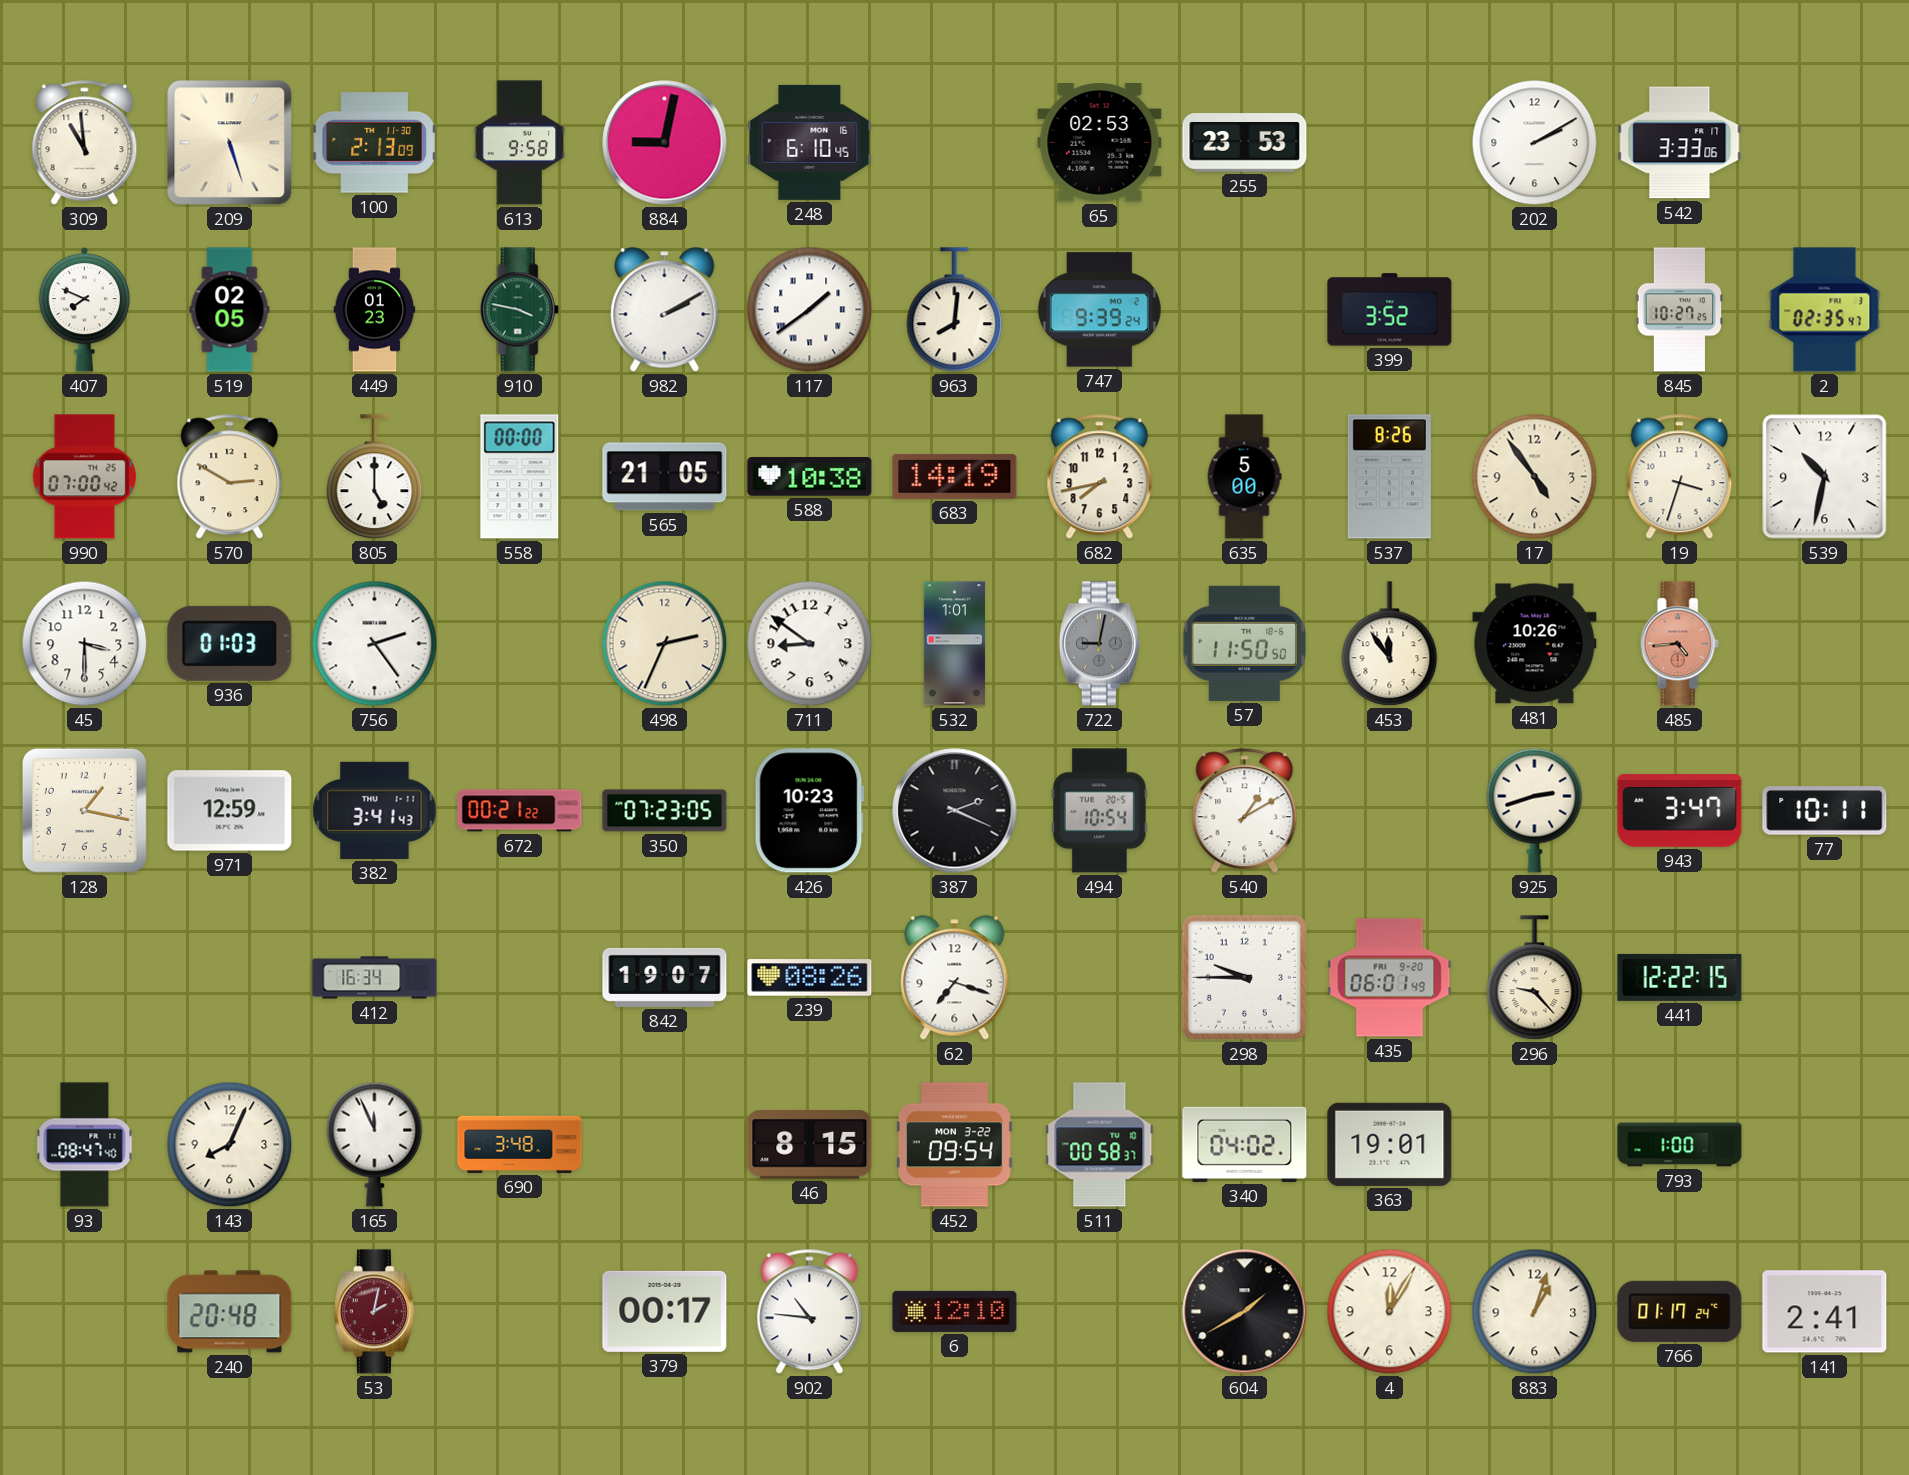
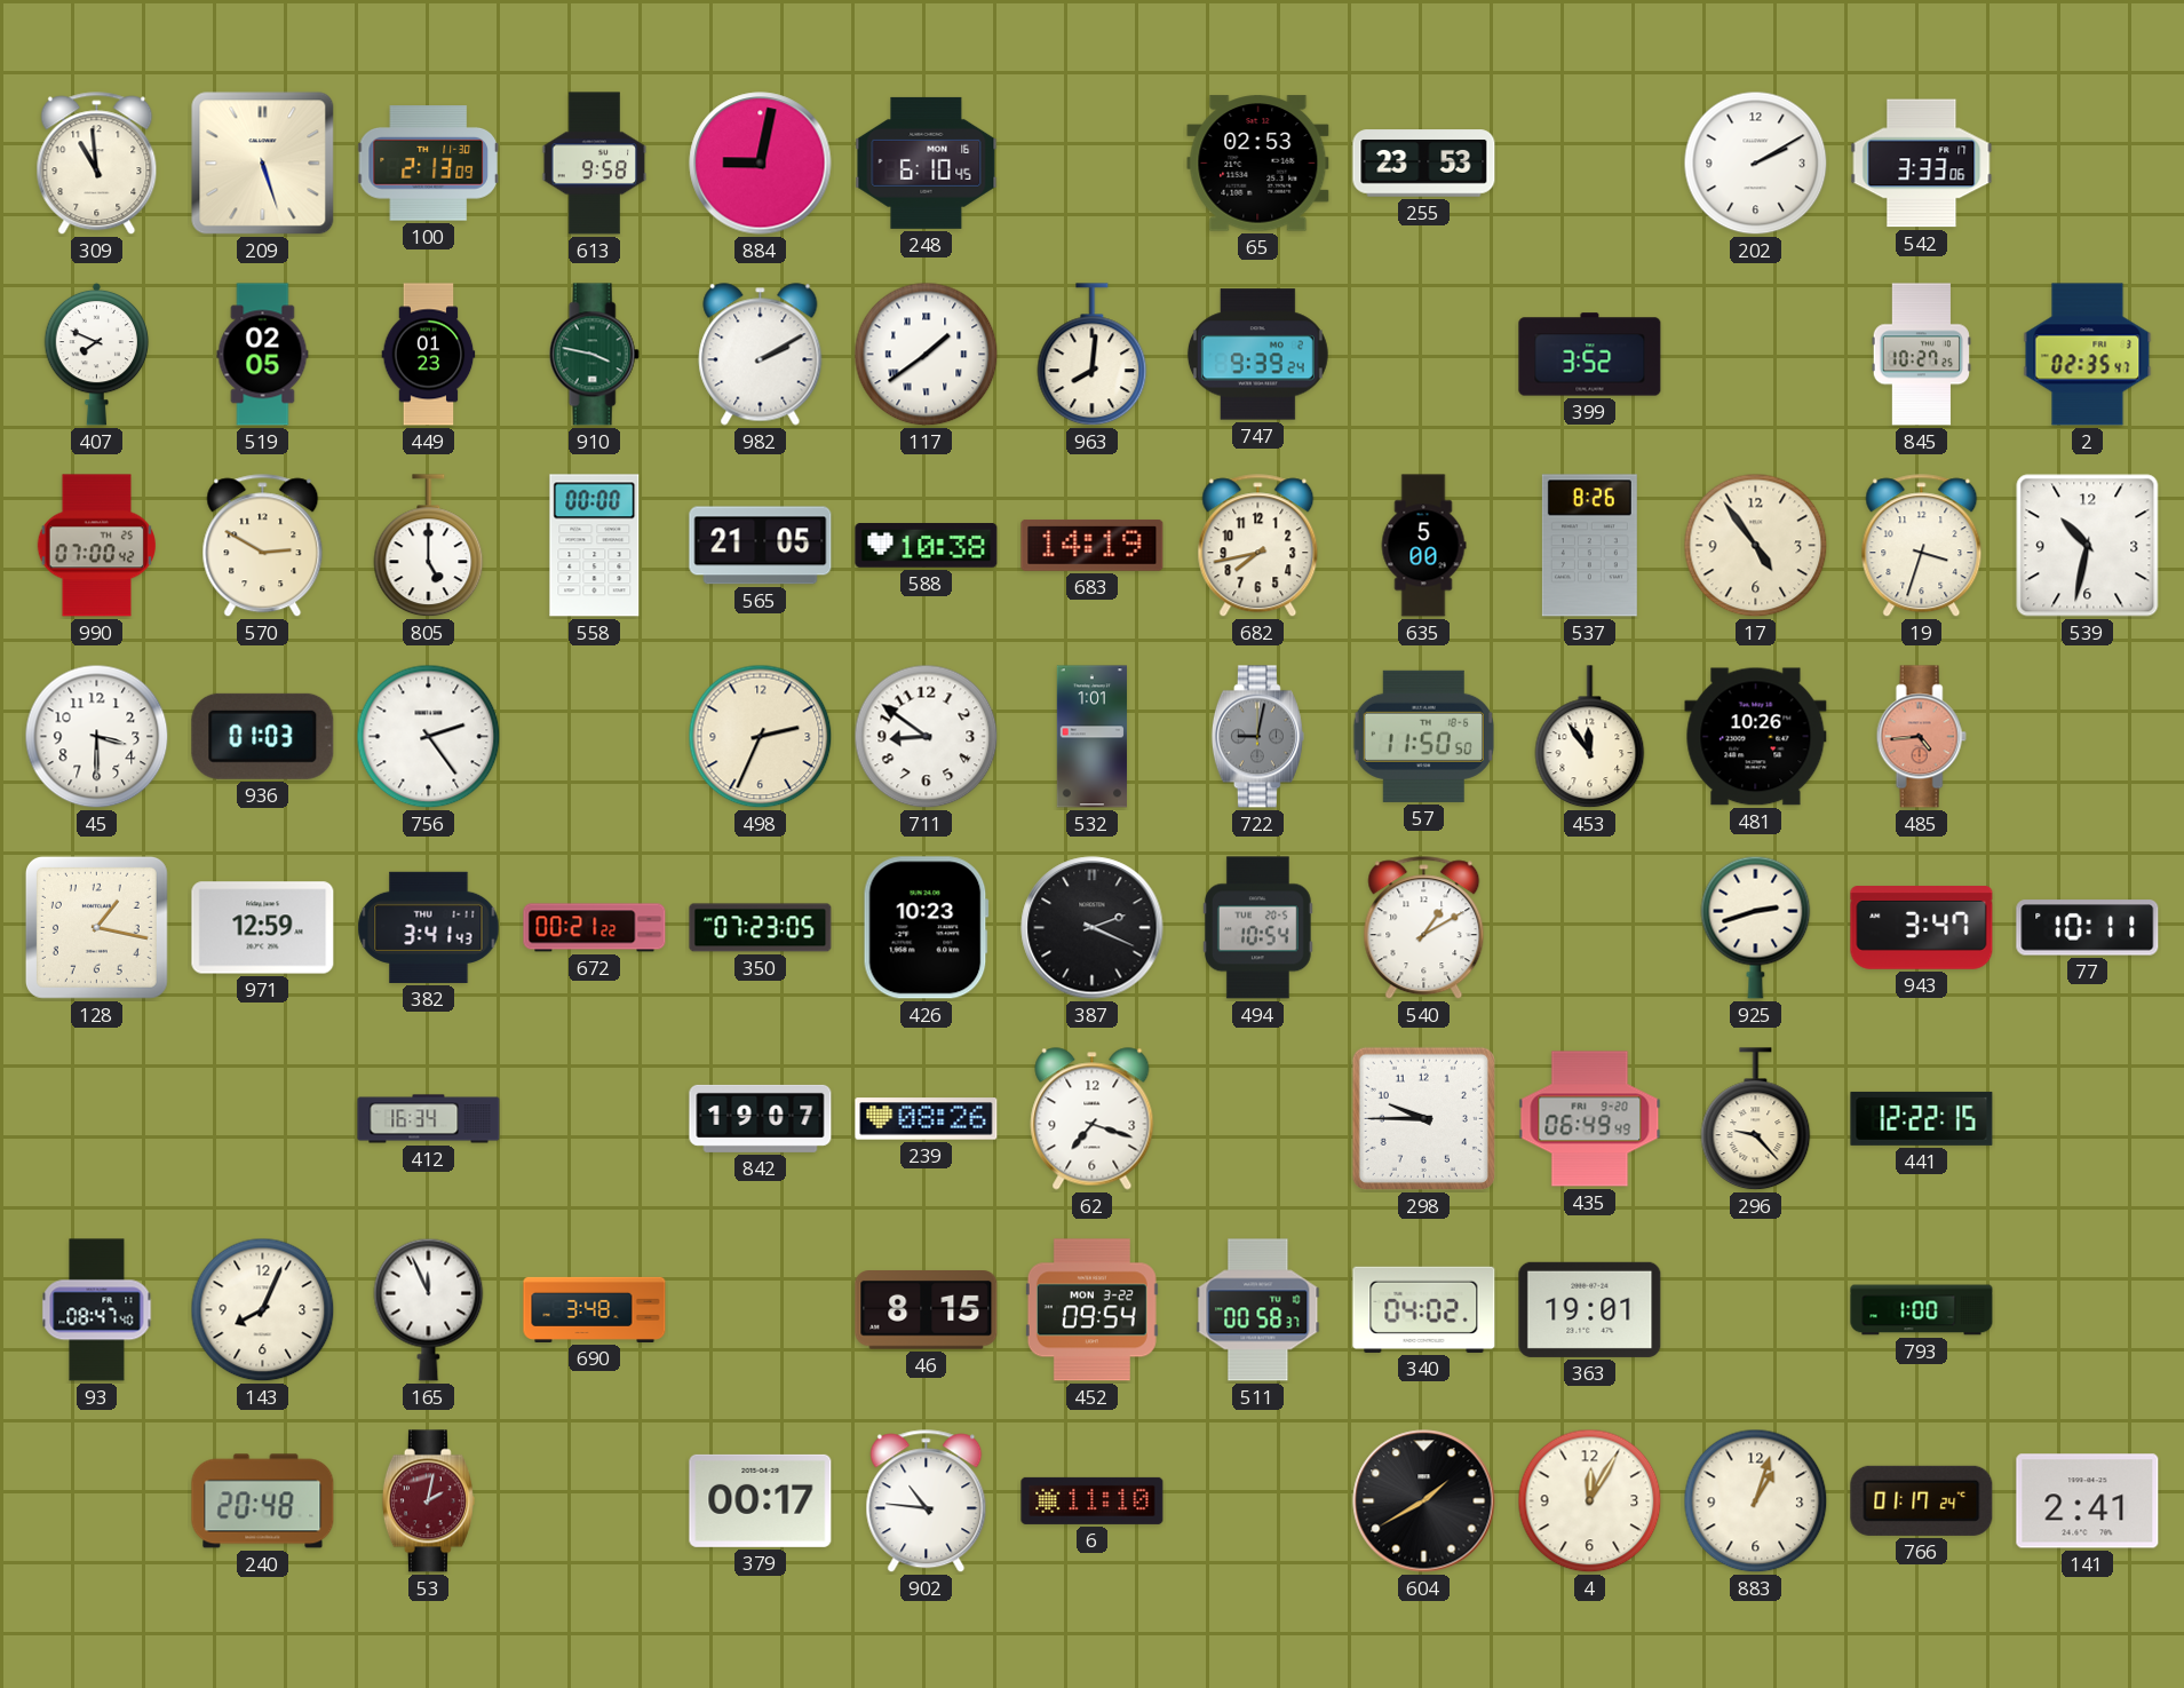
435: 06:01 -> 06:49
6: 12:10 -> 11:10
